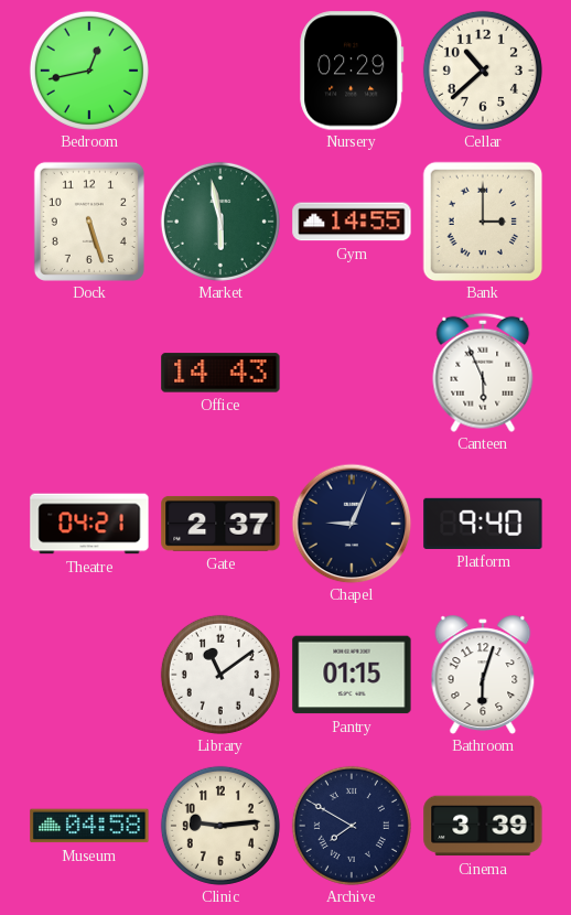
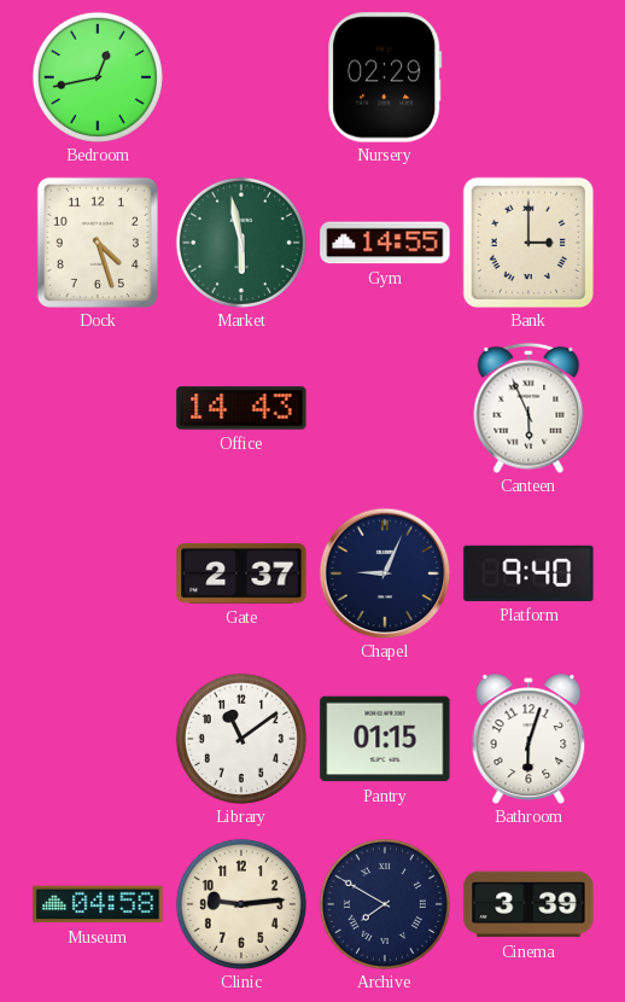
Cellar: 10:38 -> none
Dock: 5:27 -> 4:27
Theatre: 04:21 -> none
